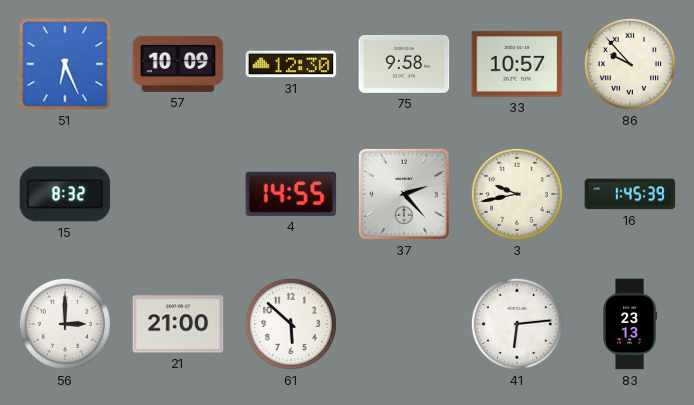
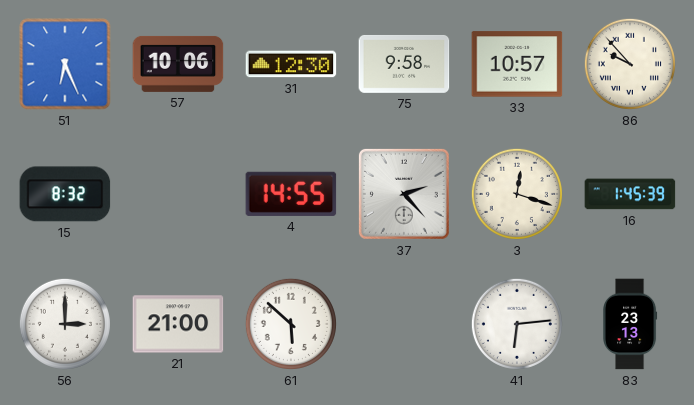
57: 10:09 -> 10:06
3: 9:43 -> 12:18
